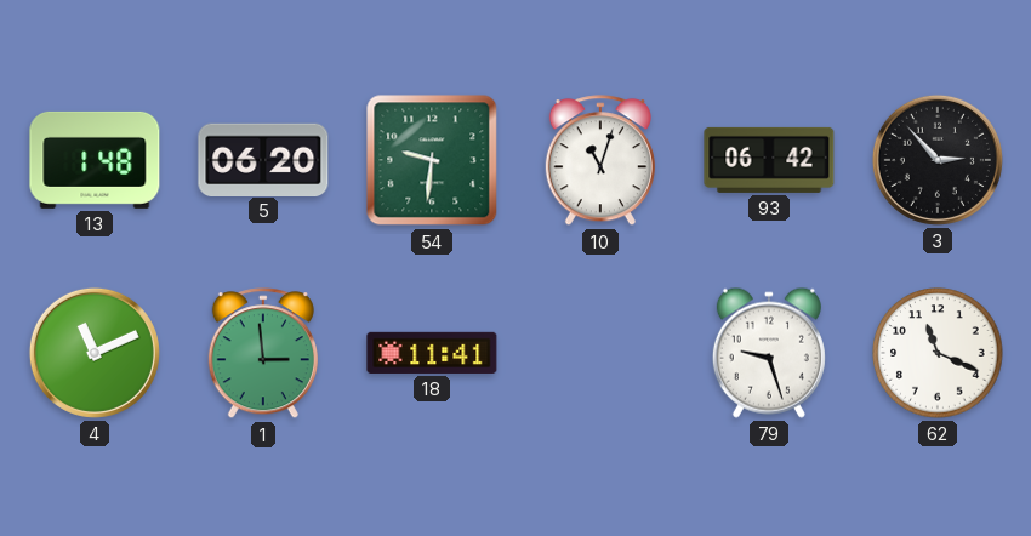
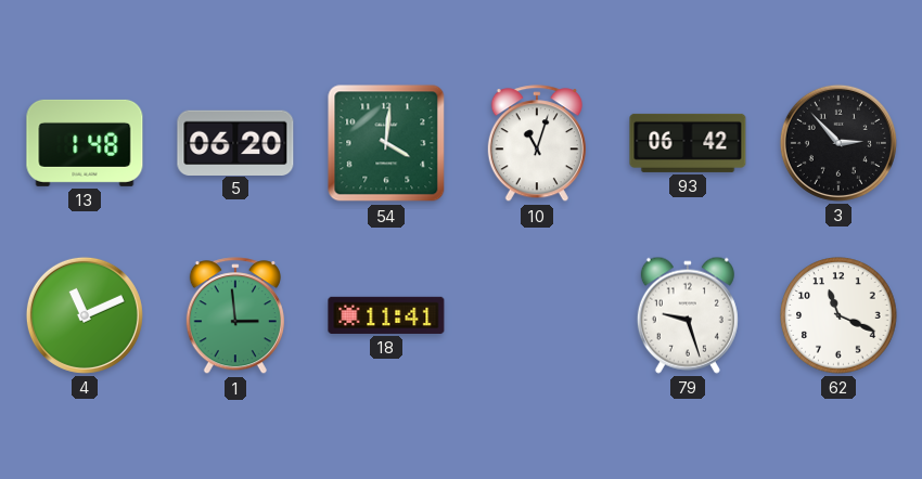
54: 9:31 -> 4:01
